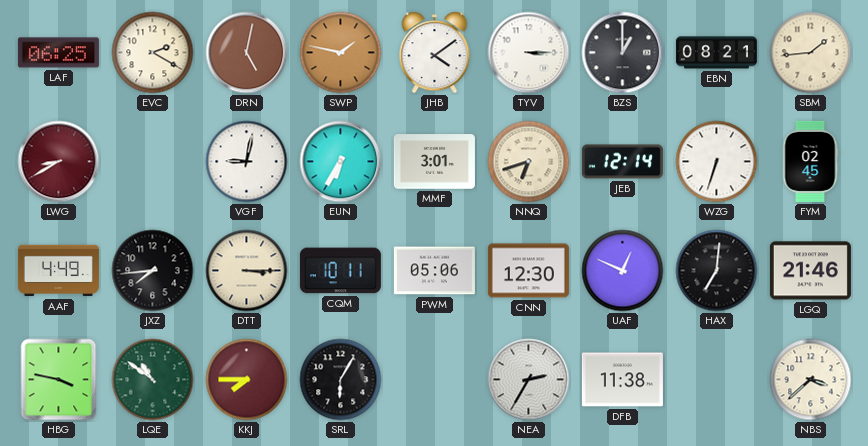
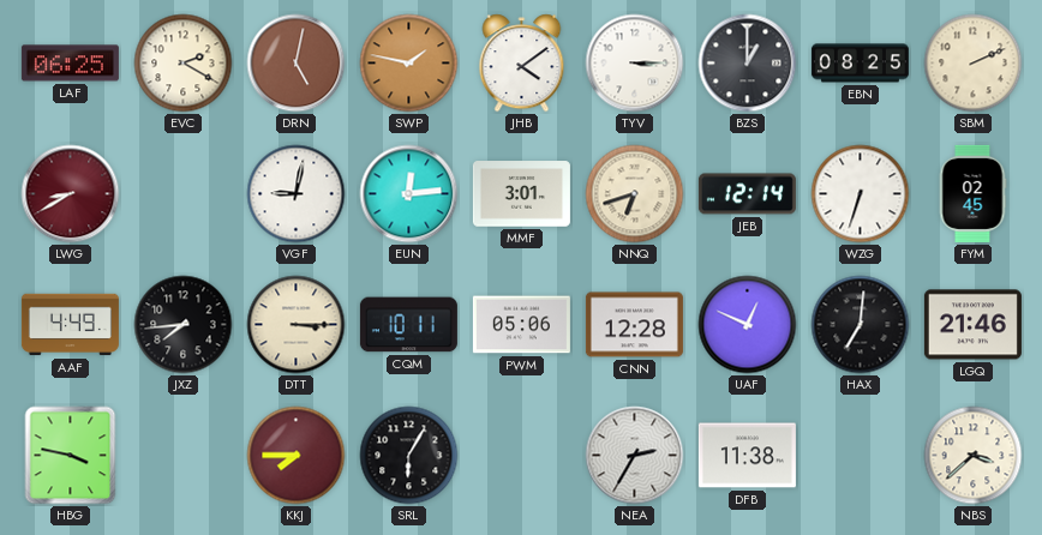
EBN: 08:21 -> 08:25
SBM: 1:44 -> 2:11
EUN: 6:35 -> 12:14
CNN: 12:30 -> 12:28
LQE: 10:51 -> none
